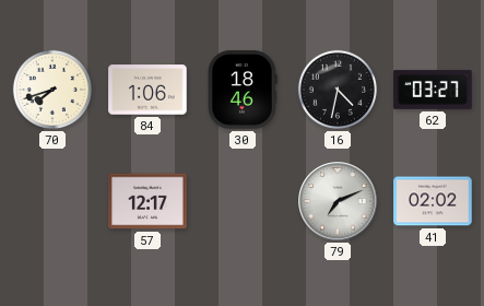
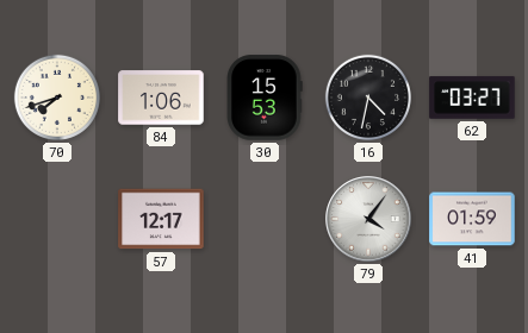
30: 18:46 -> 15:53
79: 7:11 -> 4:06
41: 02:02 -> 01:59
